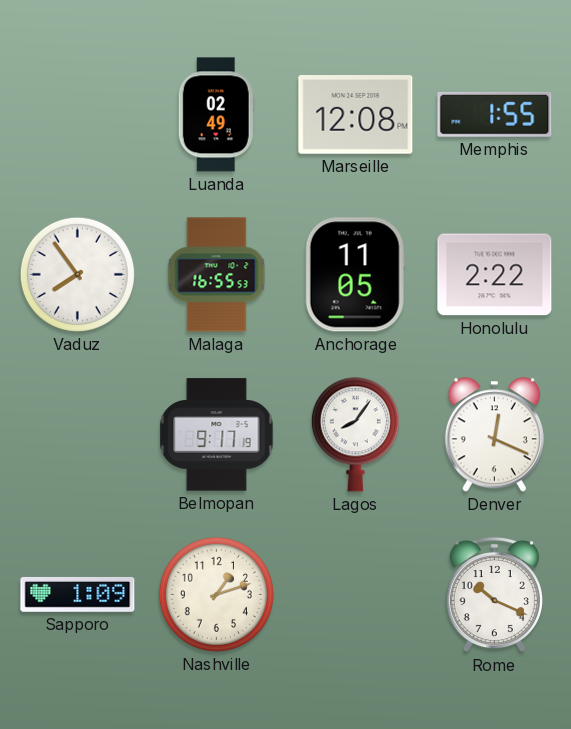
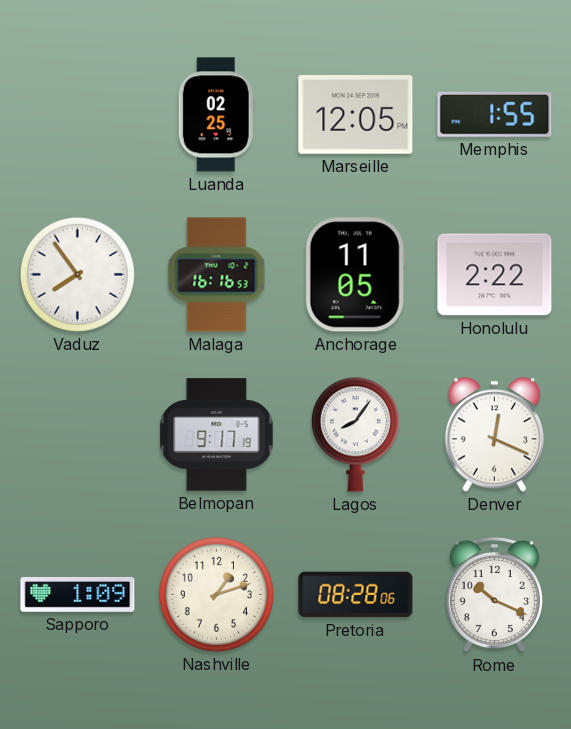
Luanda: 02:49 -> 02:25
Marseille: 12:08 -> 12:05
Malaga: 16:55 -> 16:16
Pretoria: none -> 08:28
